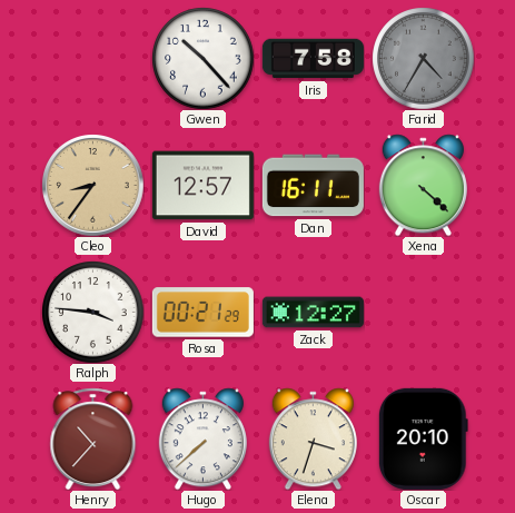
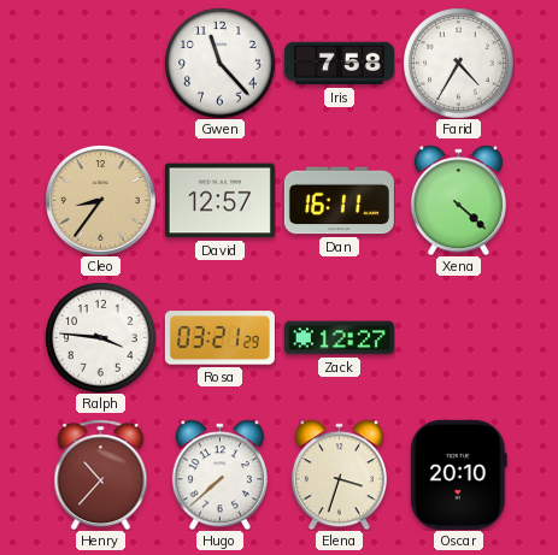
Gwen: 10:23 -> 11:23
Farid dial: grey -> white
Rosa: 00:21 -> 03:21
